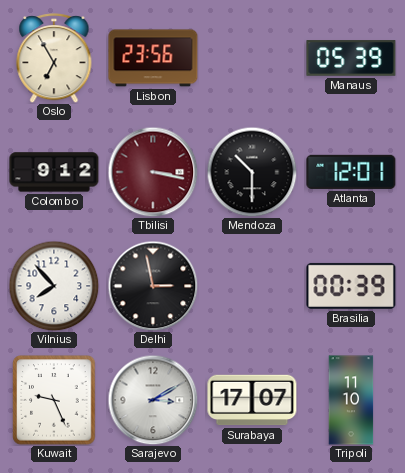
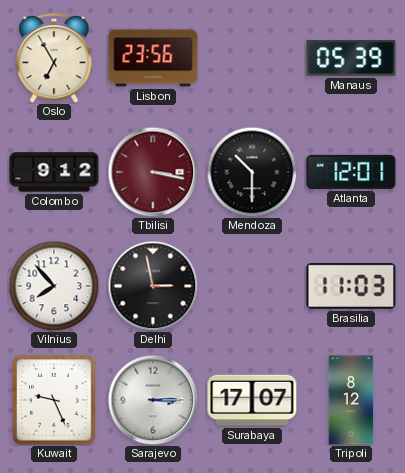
Brasilia: 00:39 -> 11:03
Sarajevo: 3:10 -> 3:15
Tripoli: 11:10 -> 8:12
